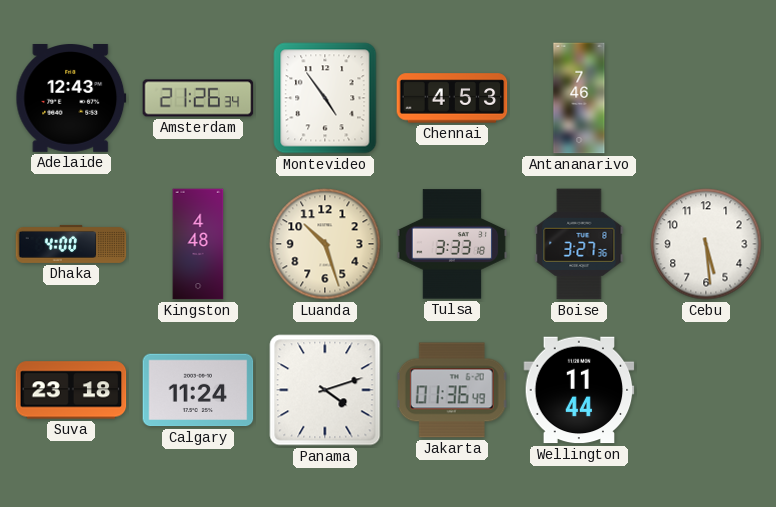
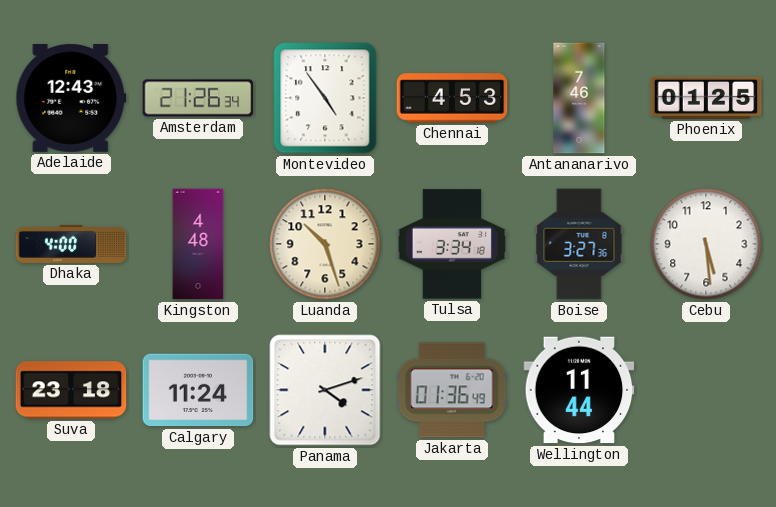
Phoenix: none -> 01:25
Tulsa: 3:33 -> 3:34
